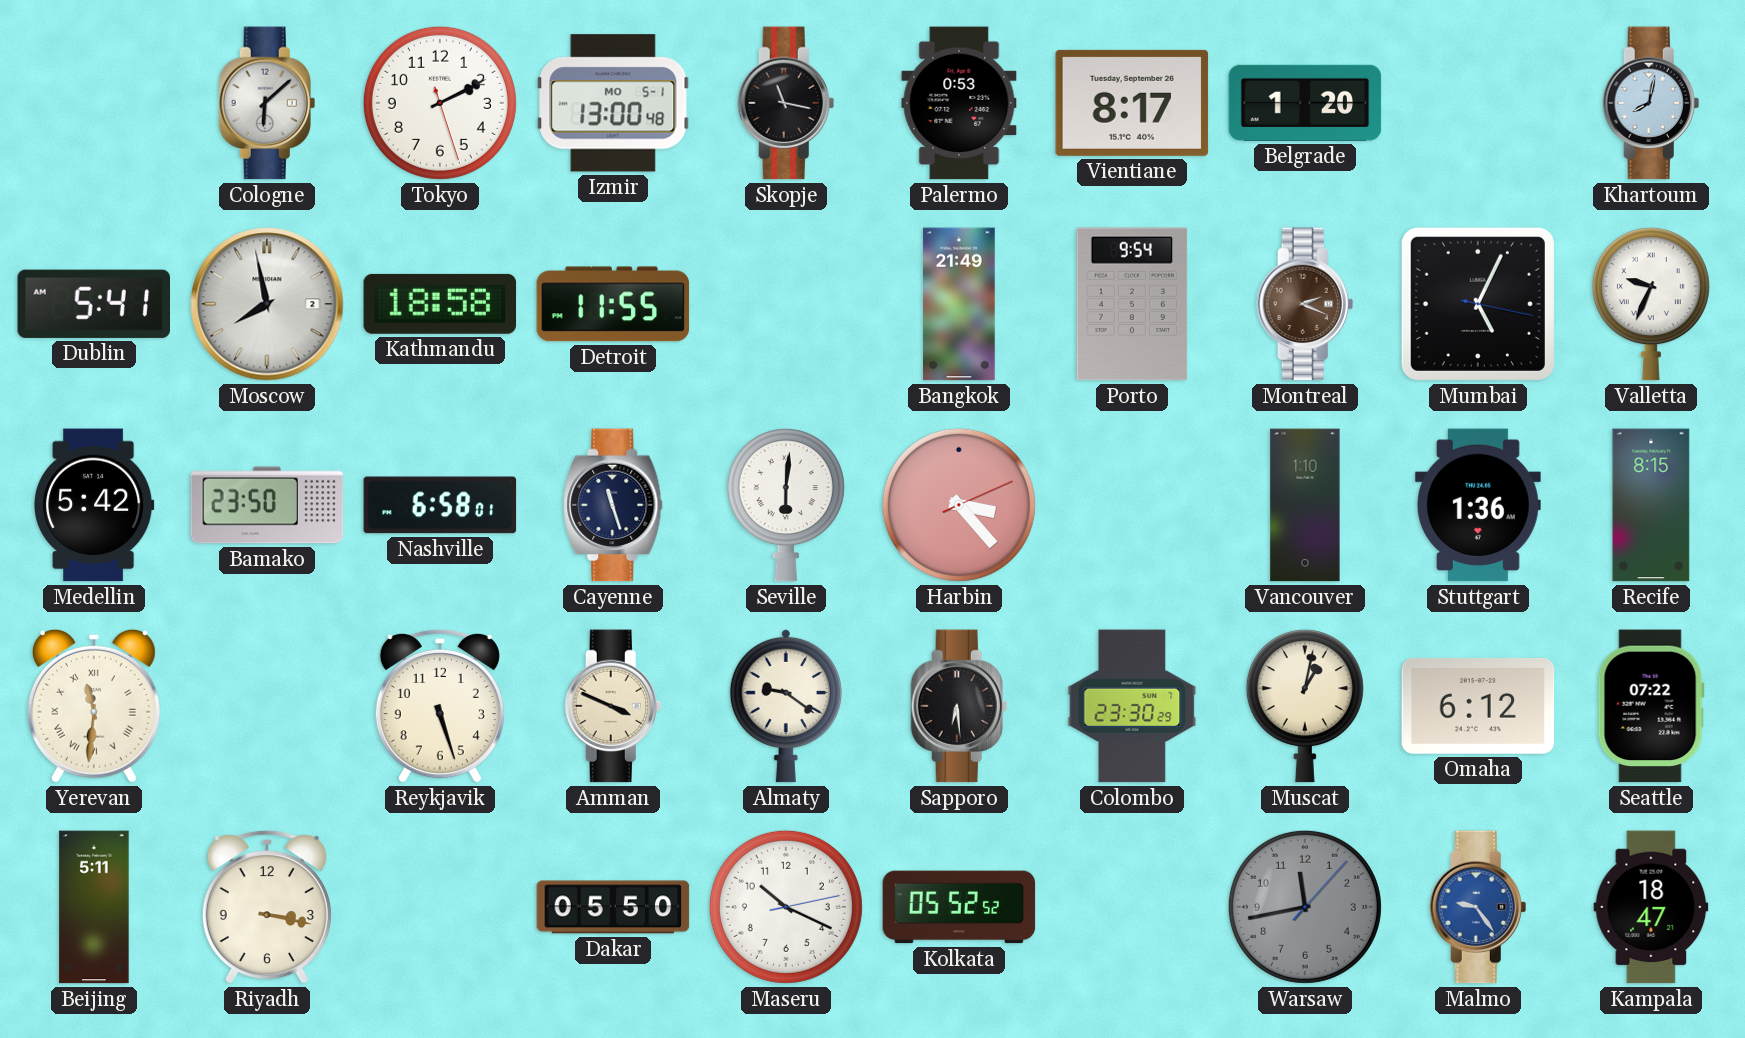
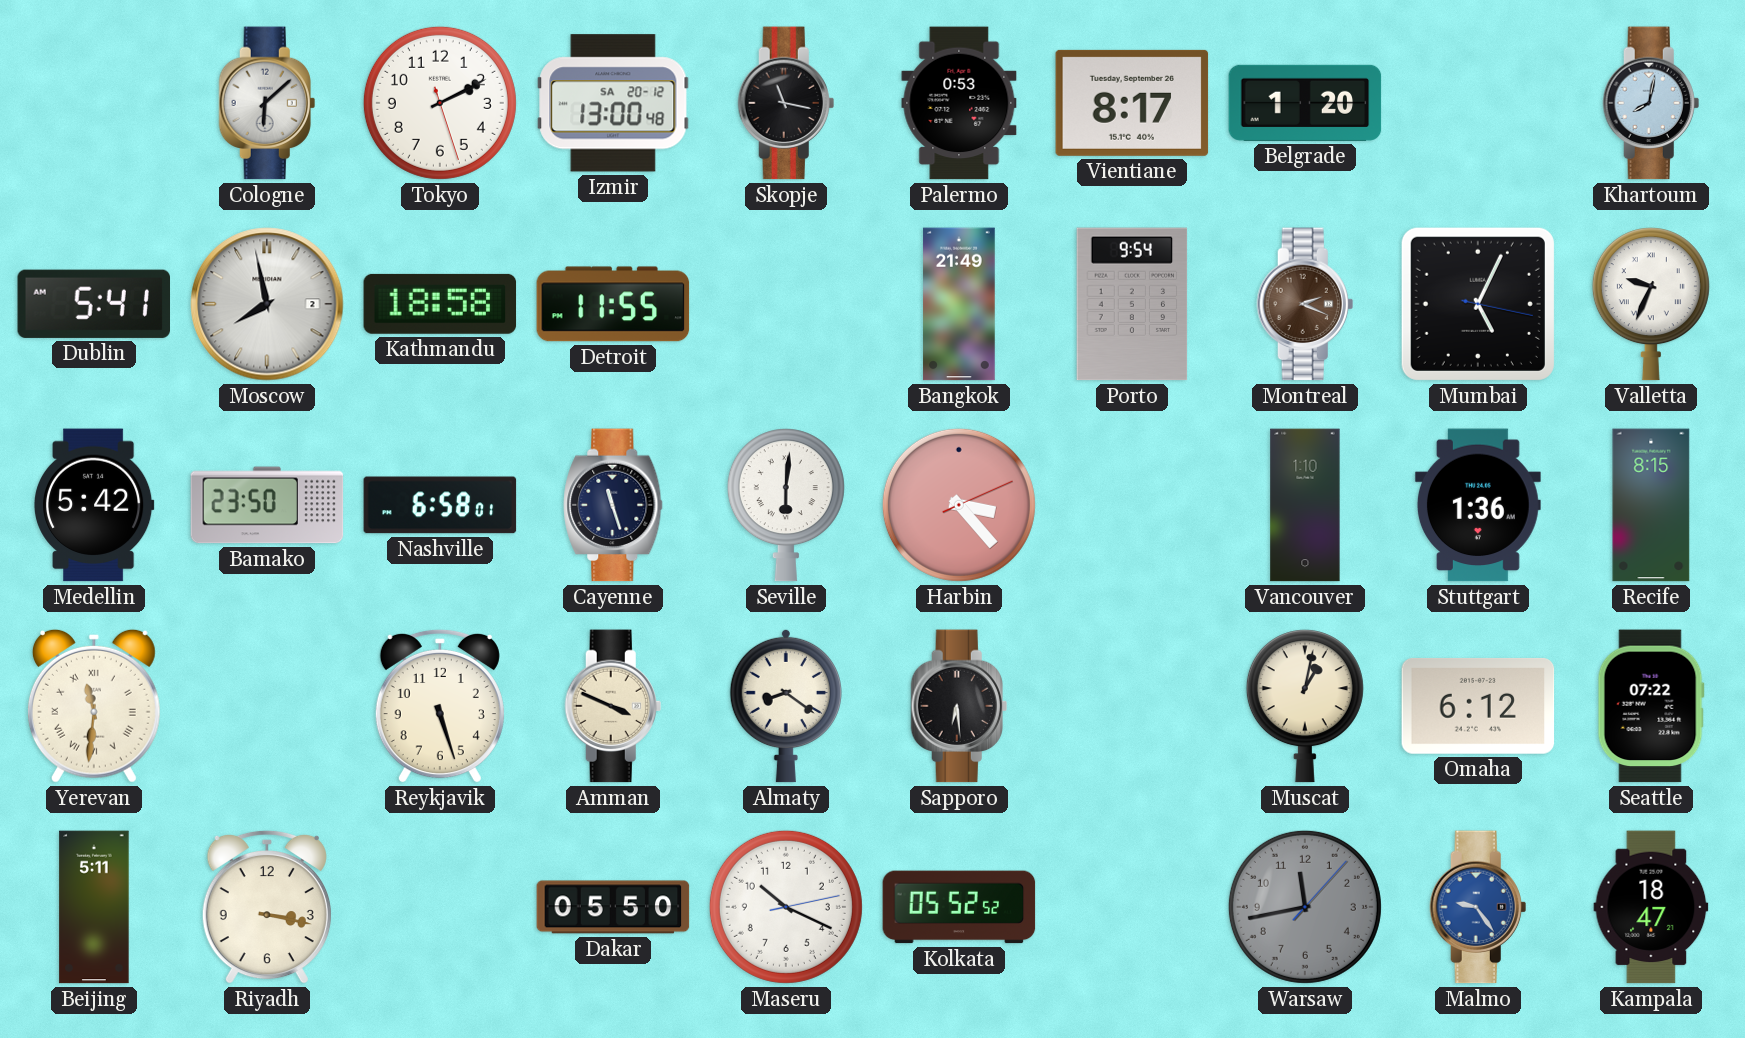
Izmir date: MO 5-1 -> SA 20-12
Almaty: 9:21 -> 8:21
Colombo: 23:30 -> none
